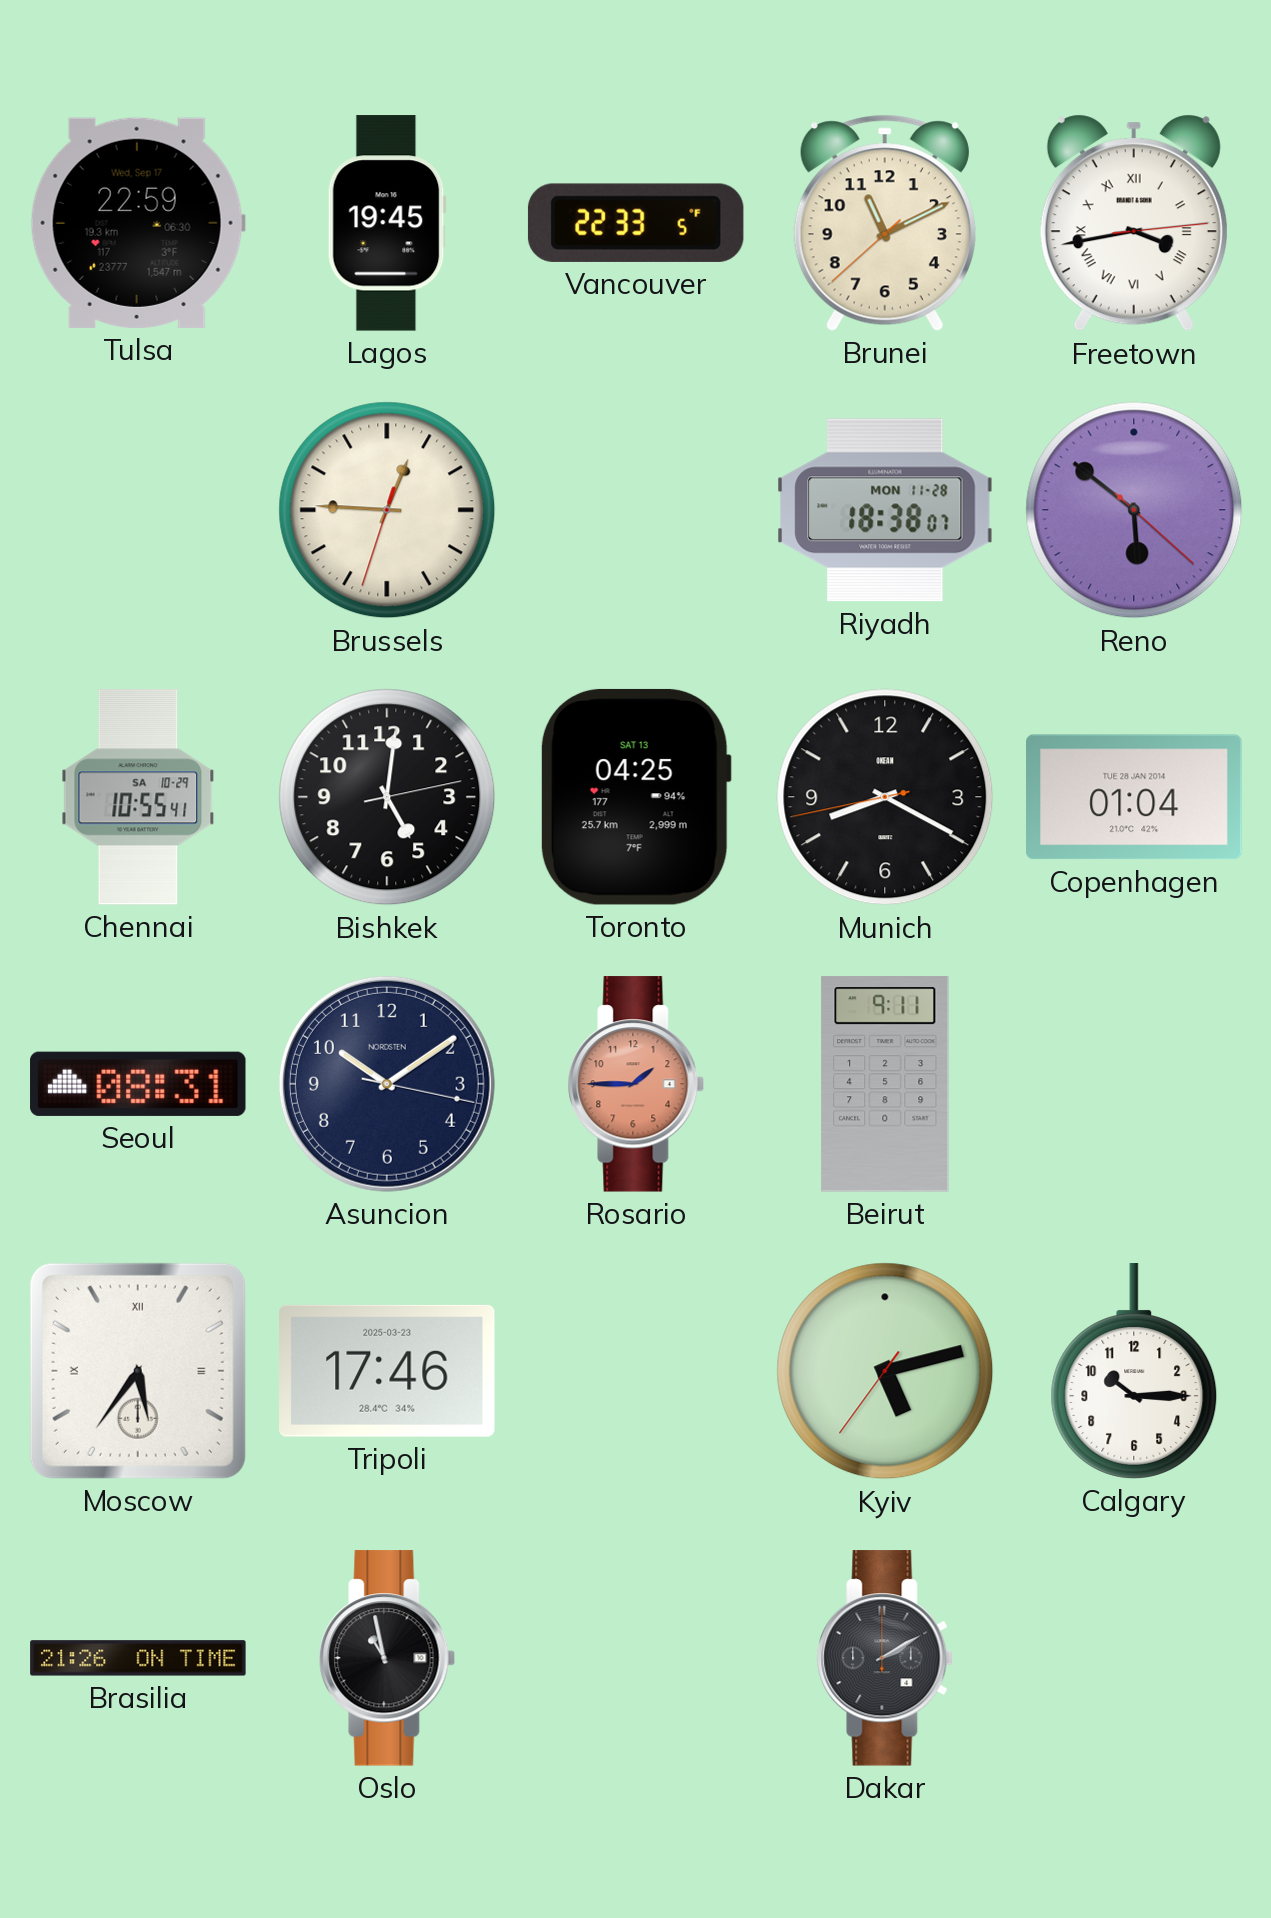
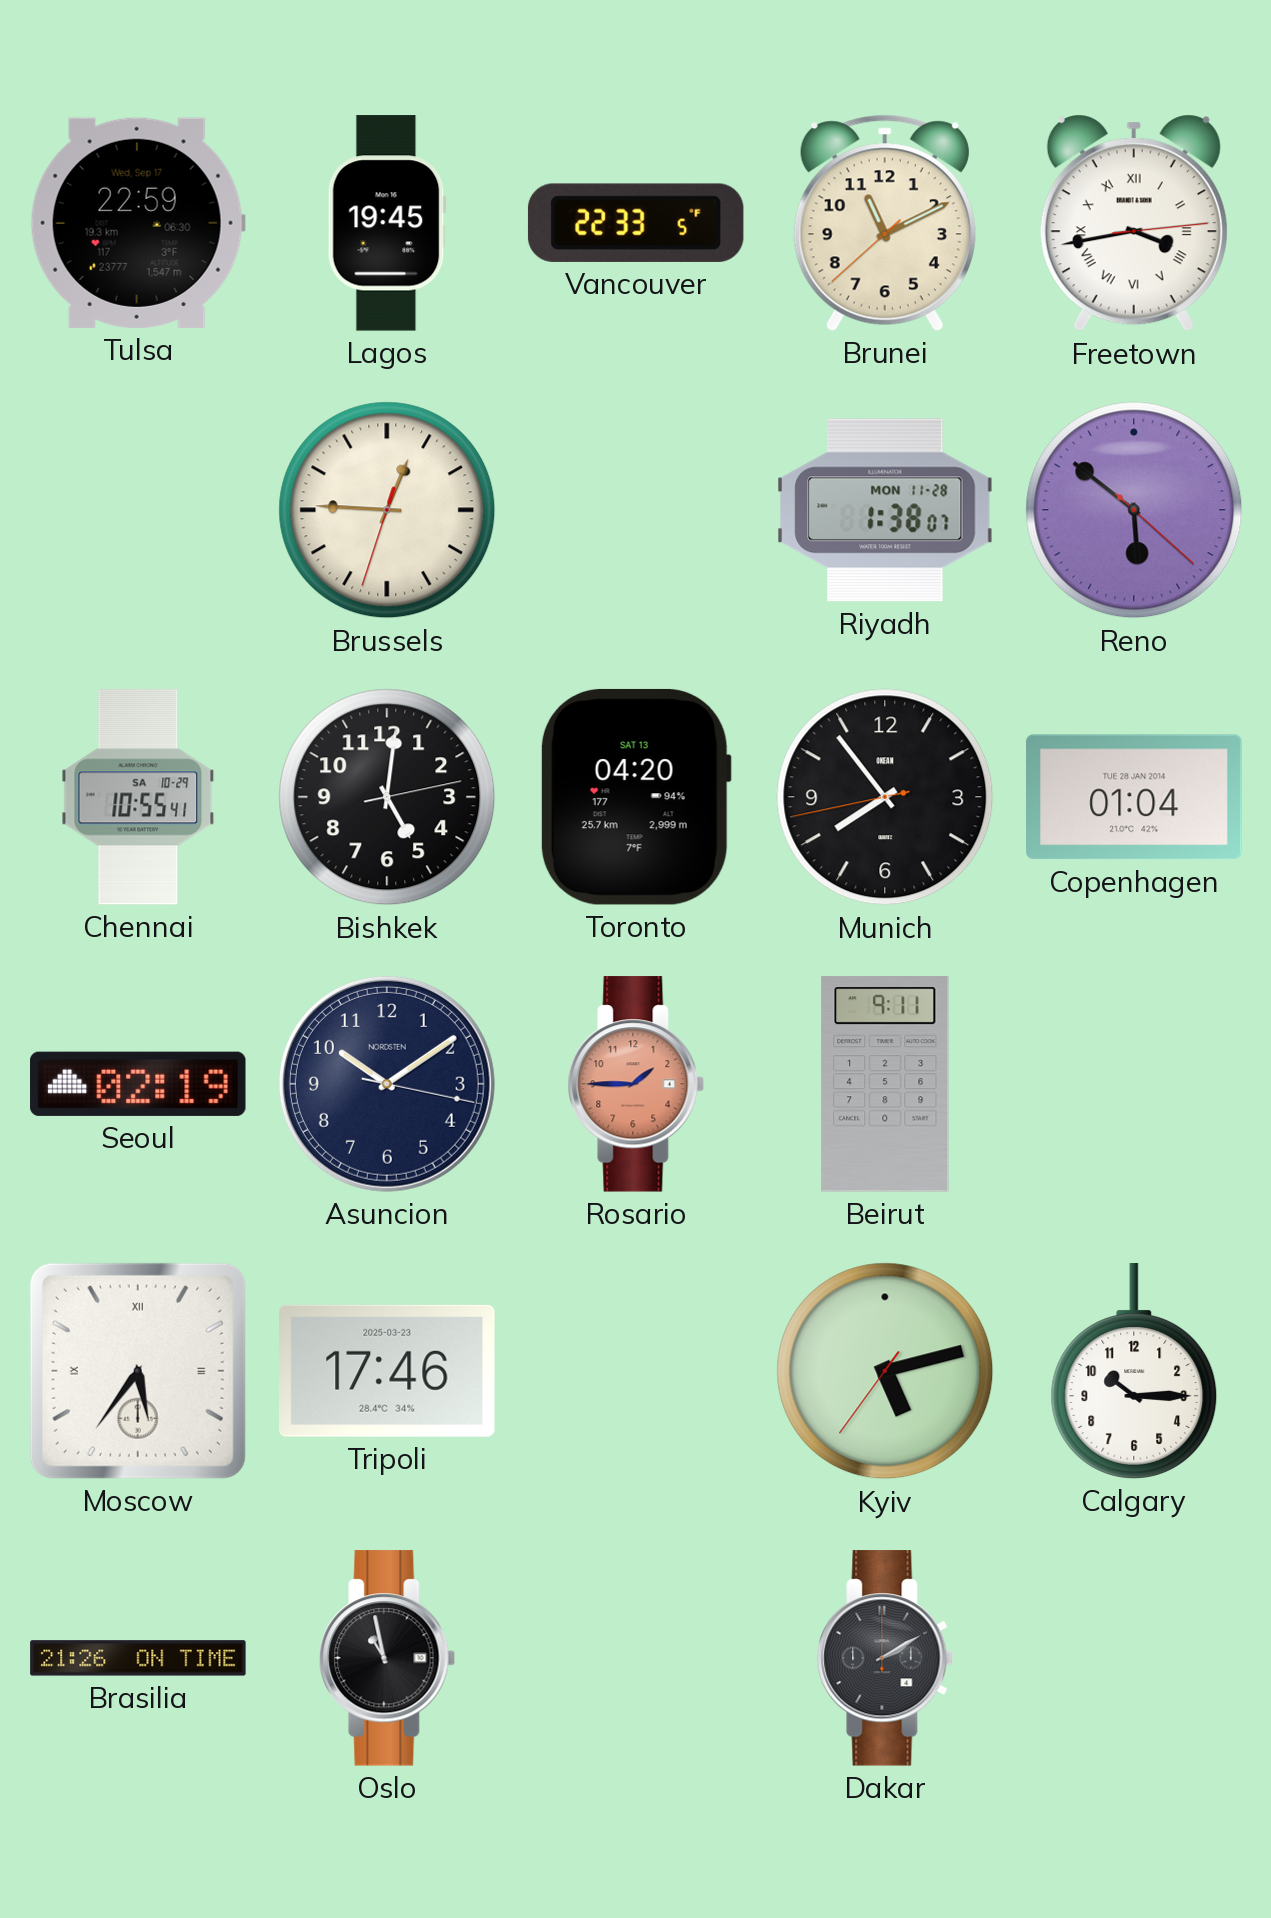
Riyadh: 18:38 -> 1:38
Toronto: 04:25 -> 04:20
Munich: 8:19 -> 7:53
Seoul: 08:31 -> 02:19
